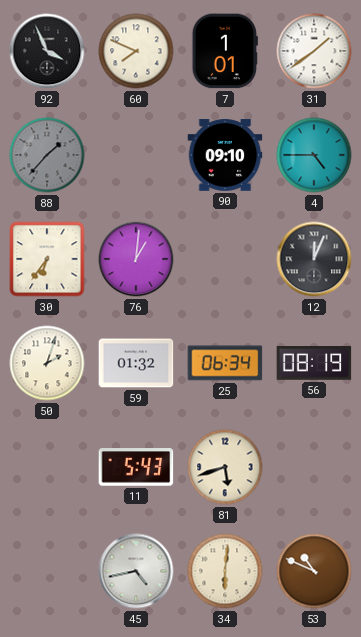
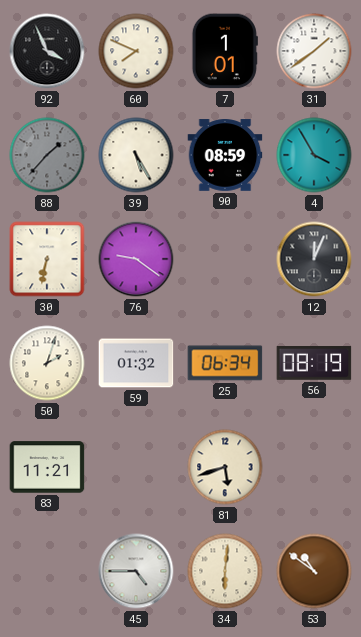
39: none -> 5:25
90: 09:10 -> 08:59
4: 4:45 -> 3:55
30: 6:36 -> 6:32
76: 1:01 -> 9:21
83: none -> 11:21
11: 5:43 -> none
45: 4:43 -> 4:45
53: 10:49 -> 10:51
